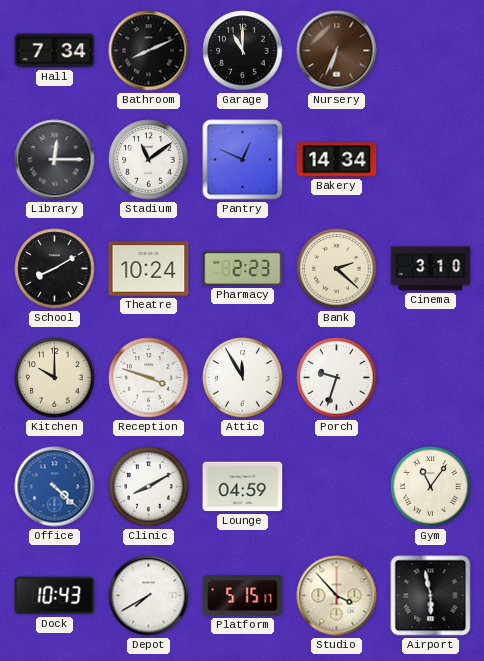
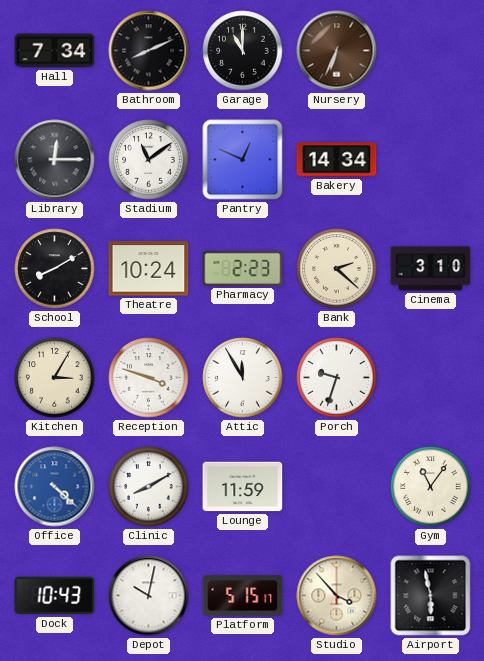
Kitchen: 10:00 -> 3:05
Lounge: 04:59 -> 11:59
Depot: 7:40 -> 10:02
